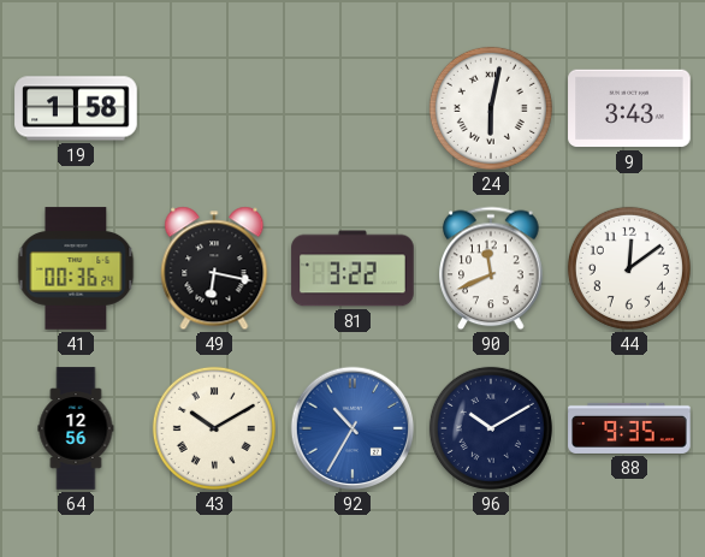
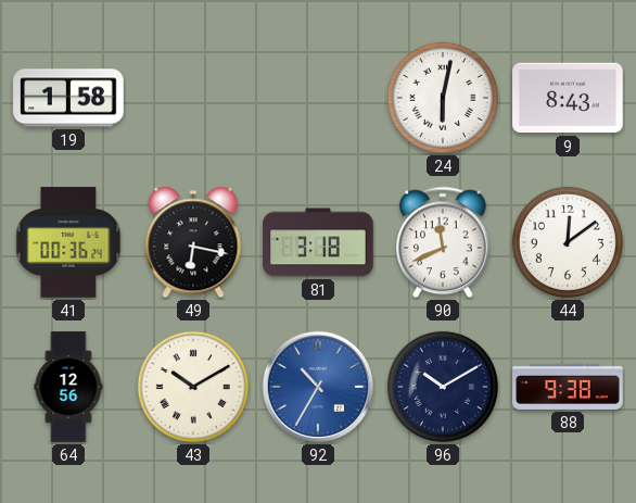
9: 3:43 -> 8:43
81: 3:22 -> 3:18
88: 9:35 -> 9:38
